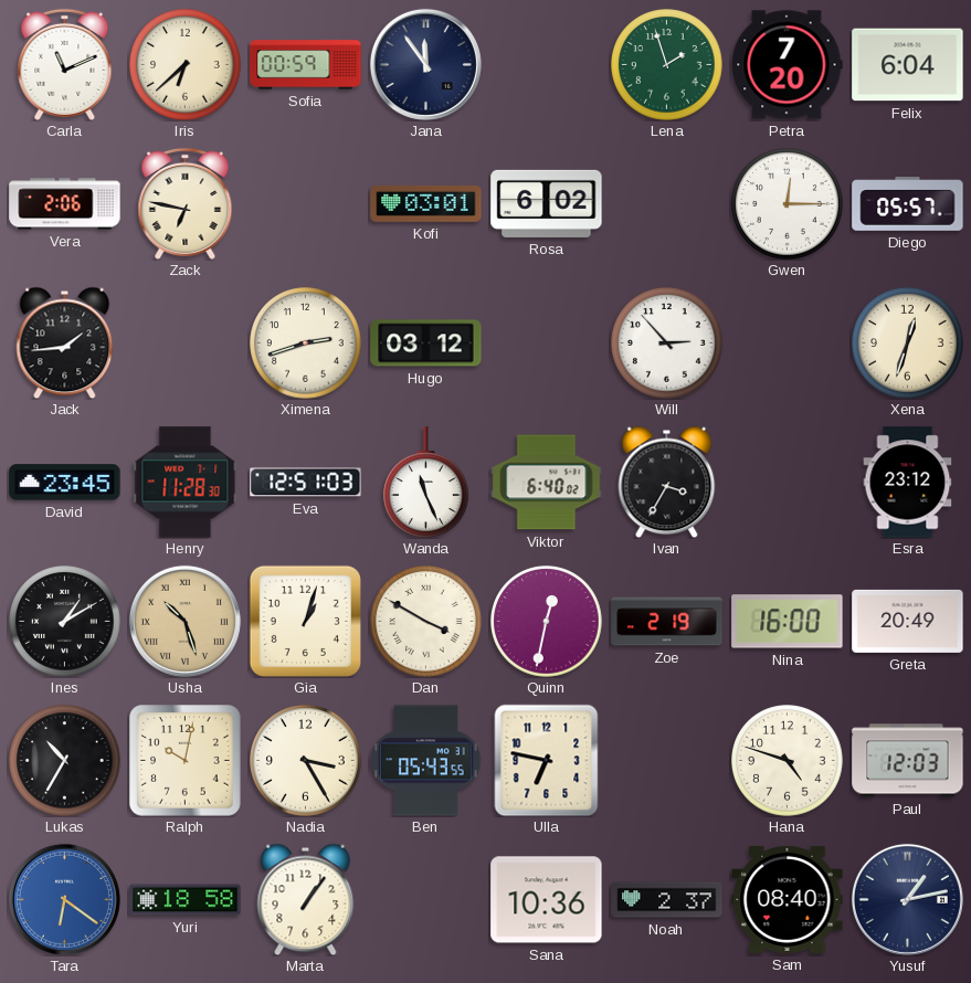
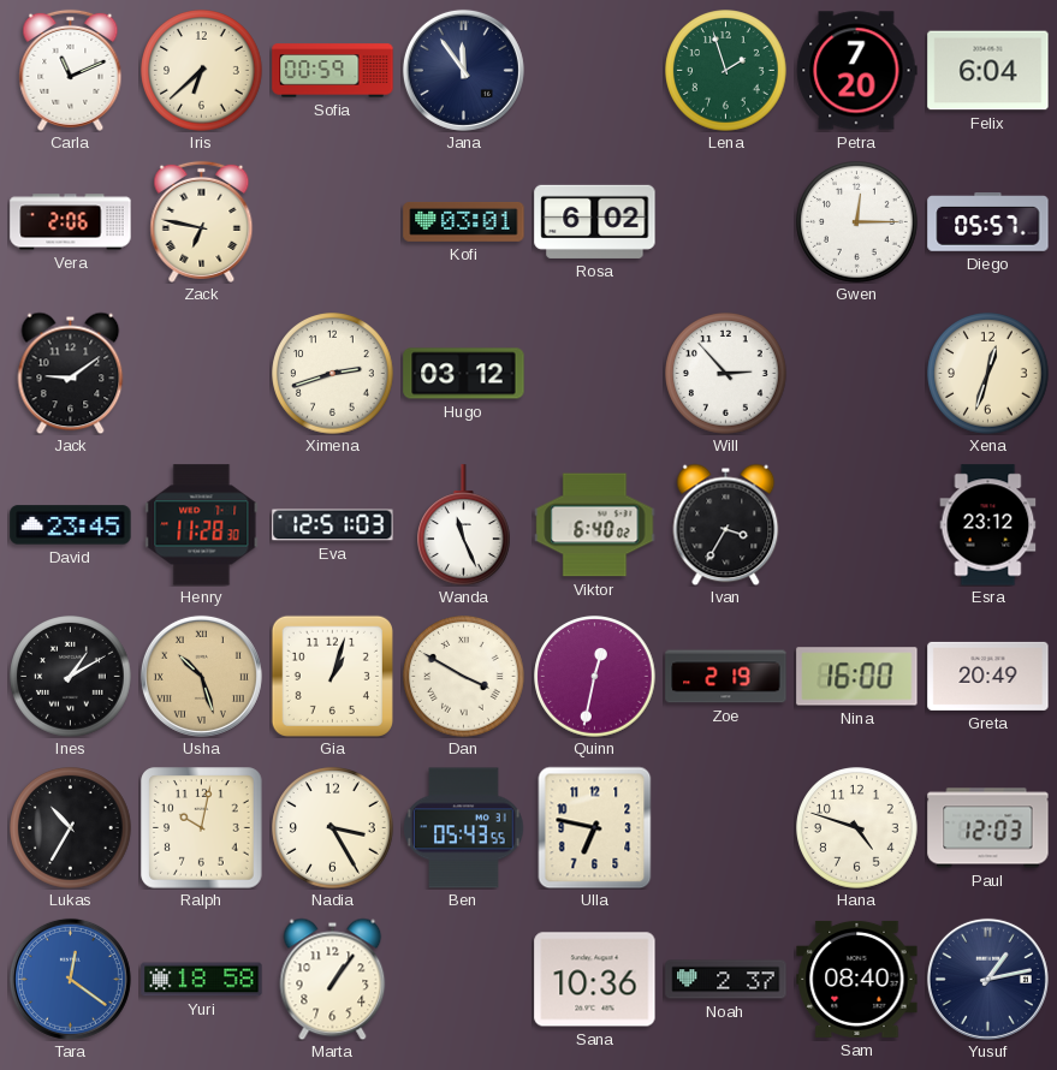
Jack: 1:44 -> 9:09
Tara: 6:21 -> 12:21
